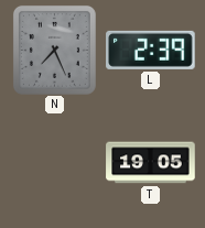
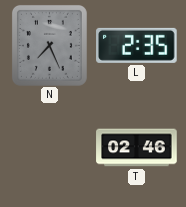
L: 2:39 -> 2:35
T: 19:05 -> 02:46
